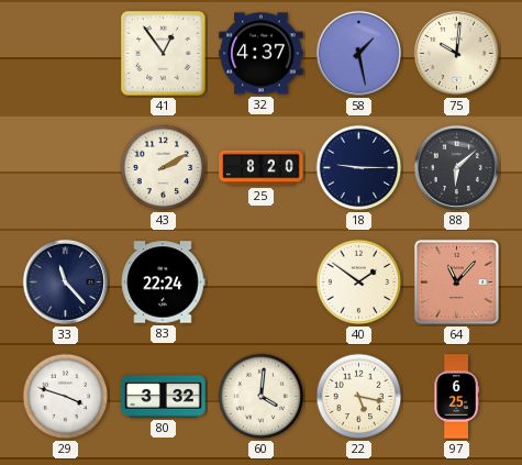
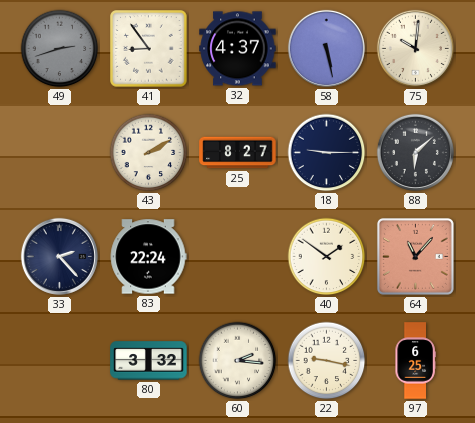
49: none -> 2:42
41: 12:54 -> 8:54
58: 1:28 -> 5:28
25: 8:20 -> 8:27
33: 11:23 -> 2:23
29: 3:48 -> none
60: 4:01 -> 2:16
22: 5:17 -> 9:17
